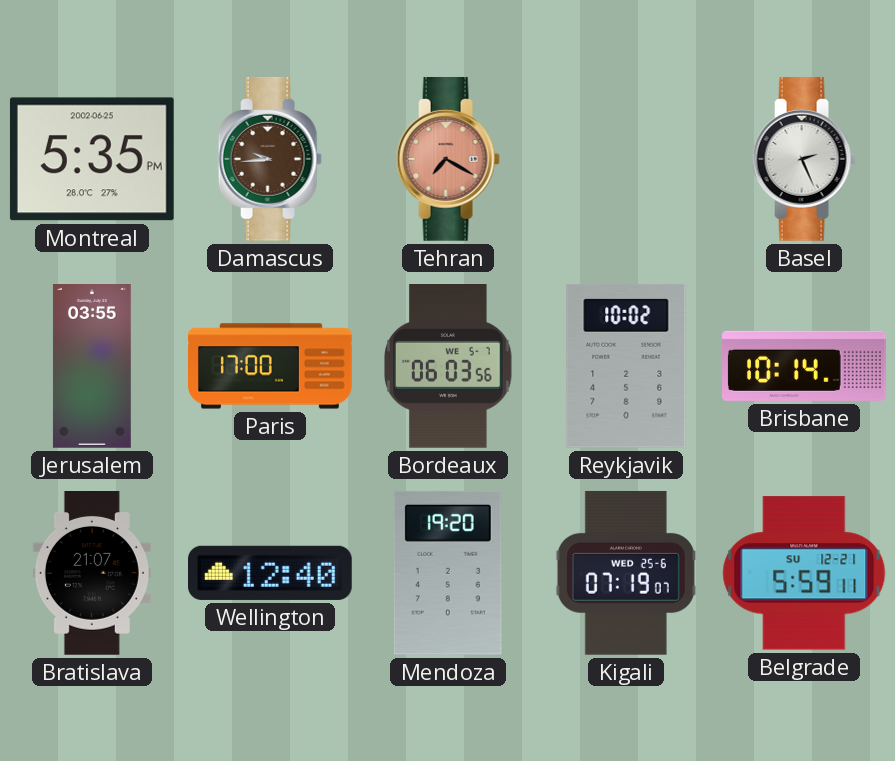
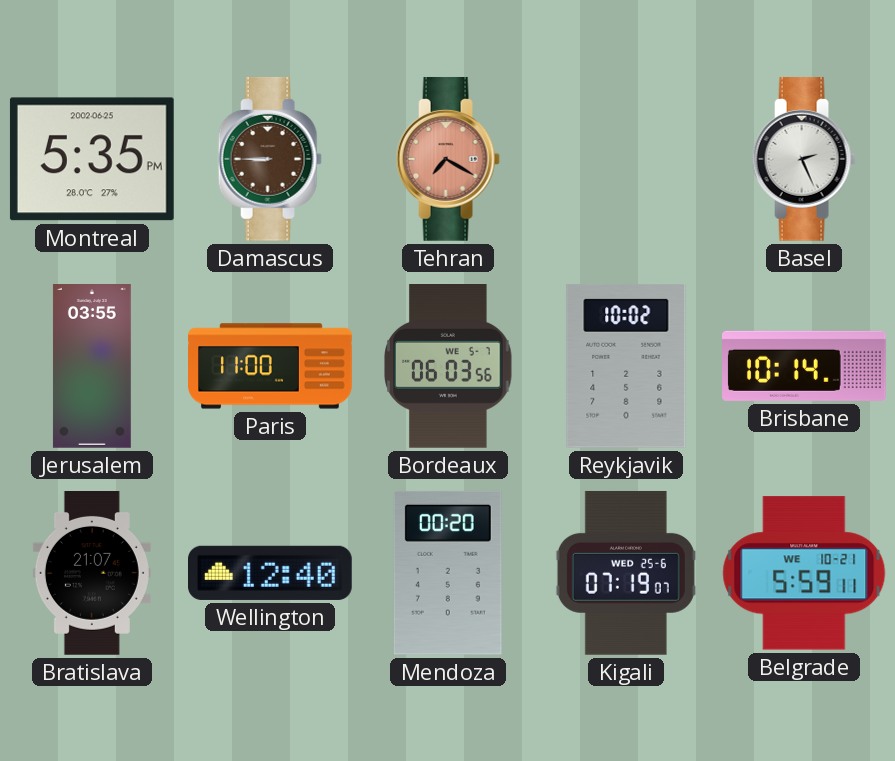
Damascus: 9:44 -> 8:45
Paris: 17:00 -> 11:00
Mendoza: 19:20 -> 00:20
Belgrade date: SU 12-21 -> WE 10-21
